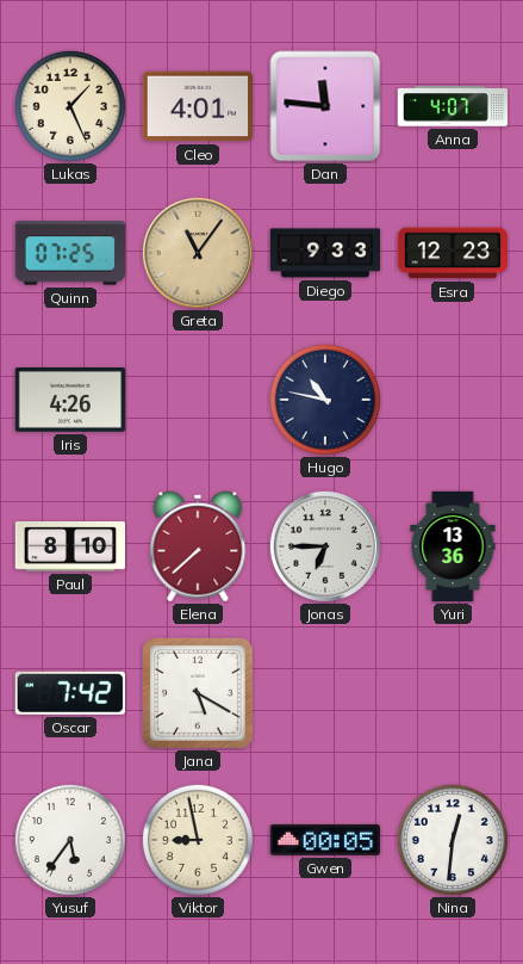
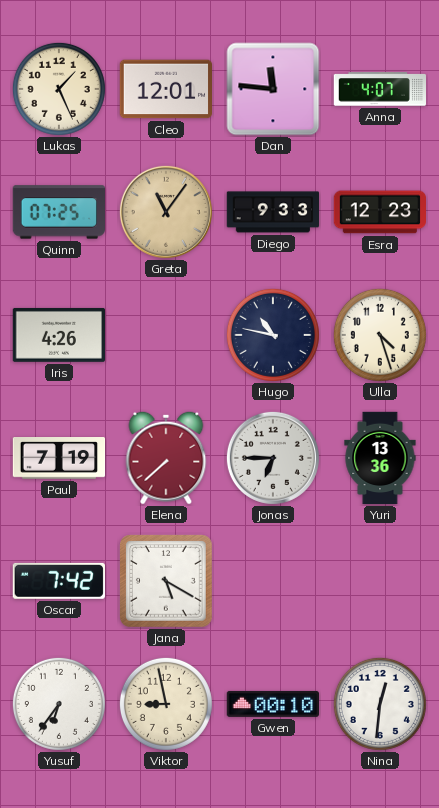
Cleo: 4:01 -> 12:01
Ulla: none -> 4:27
Paul: 8:10 -> 7:19
Yusuf: 5:36 -> 6:36
Gwen: 00:05 -> 00:10
